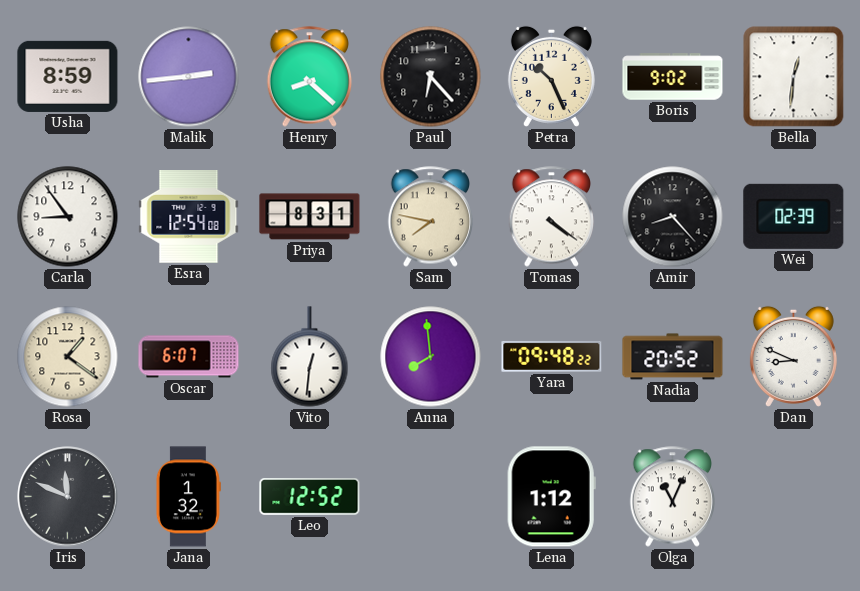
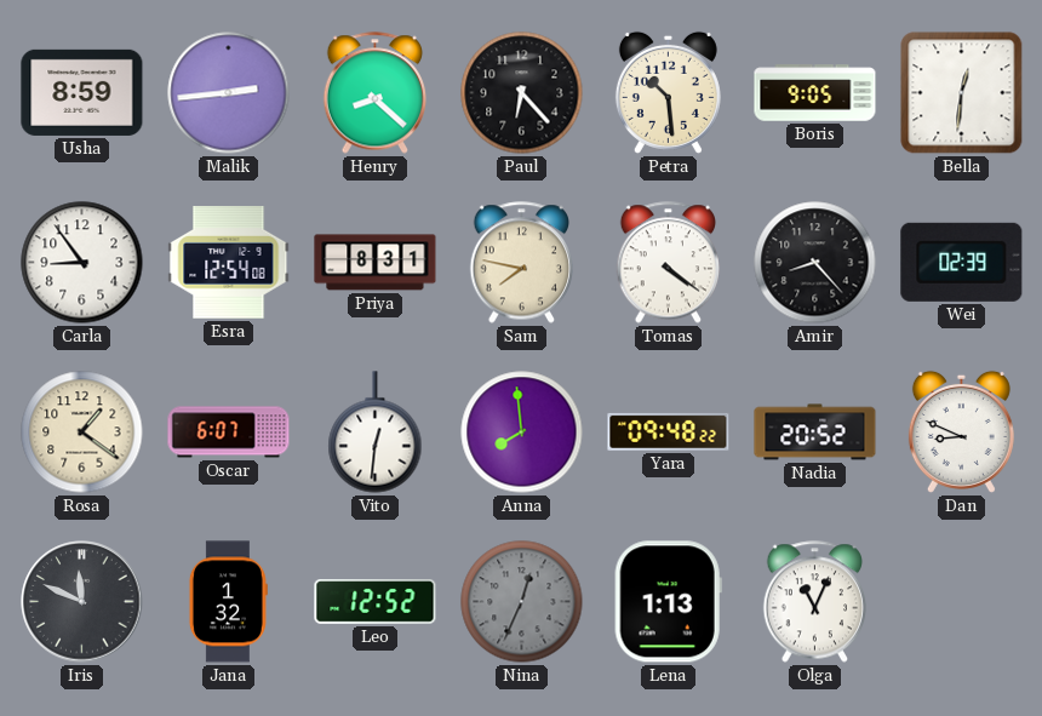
Petra: 10:26 -> 10:29
Boris: 9:02 -> 9:05
Nina: none -> 12:34
Lena: 1:12 -> 1:13
